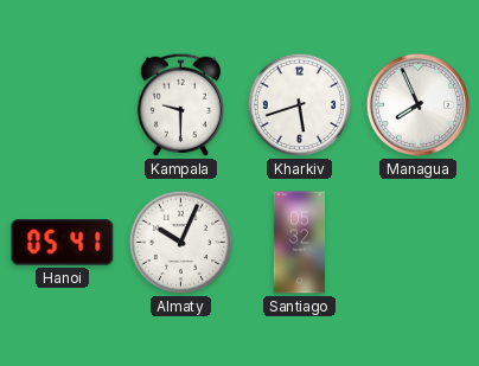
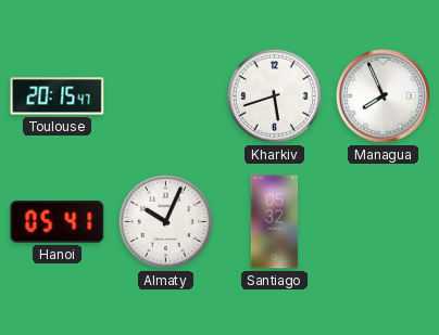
Toulouse: none -> 20:15
Kampala: 9:30 -> none
